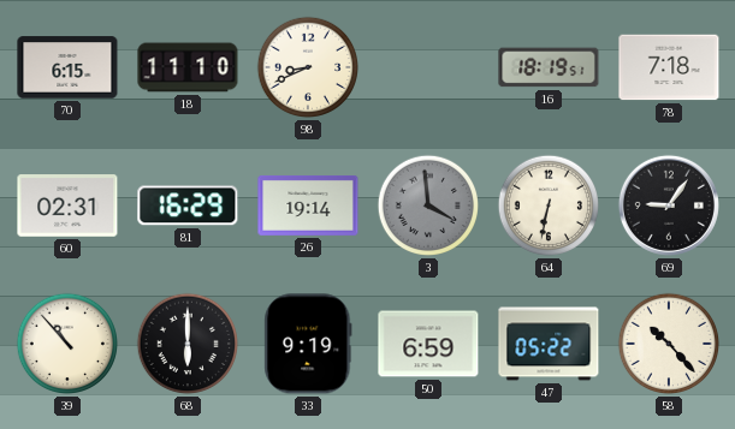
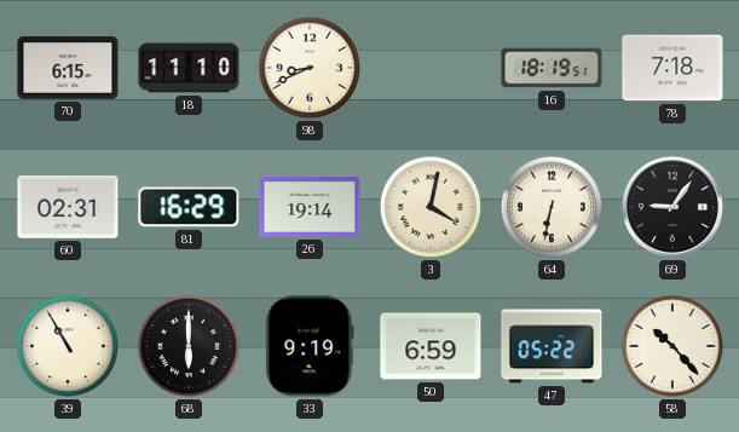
3: 3:59 -> 4:02
3 dial: grey -> cream
39: 10:53 -> 10:55
